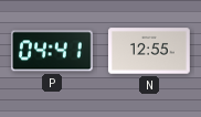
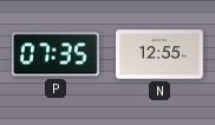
P: 04:41 -> 07:35
